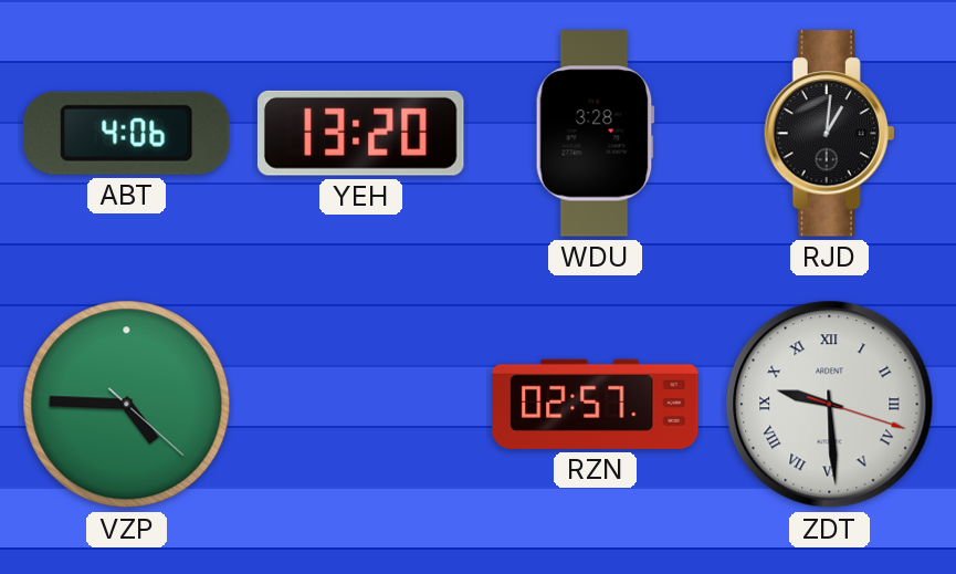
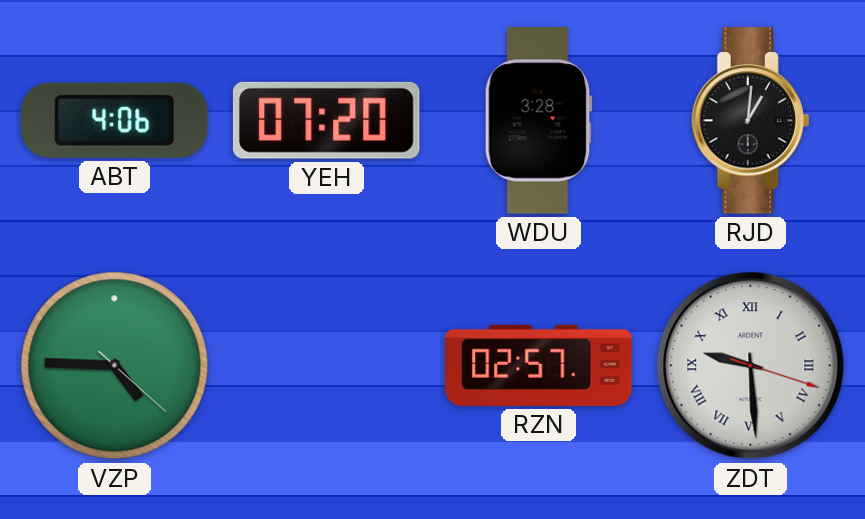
YEH: 13:20 -> 07:20
